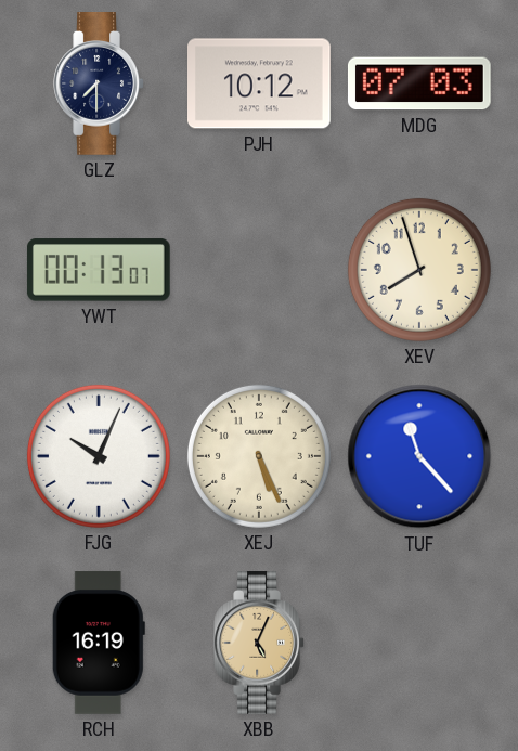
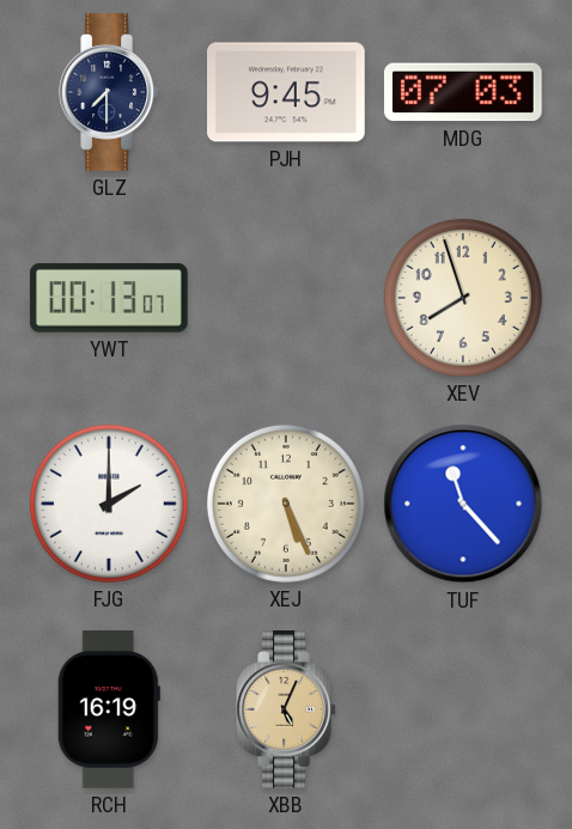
PJH: 10:12 -> 9:45
FJG: 10:04 -> 2:00
